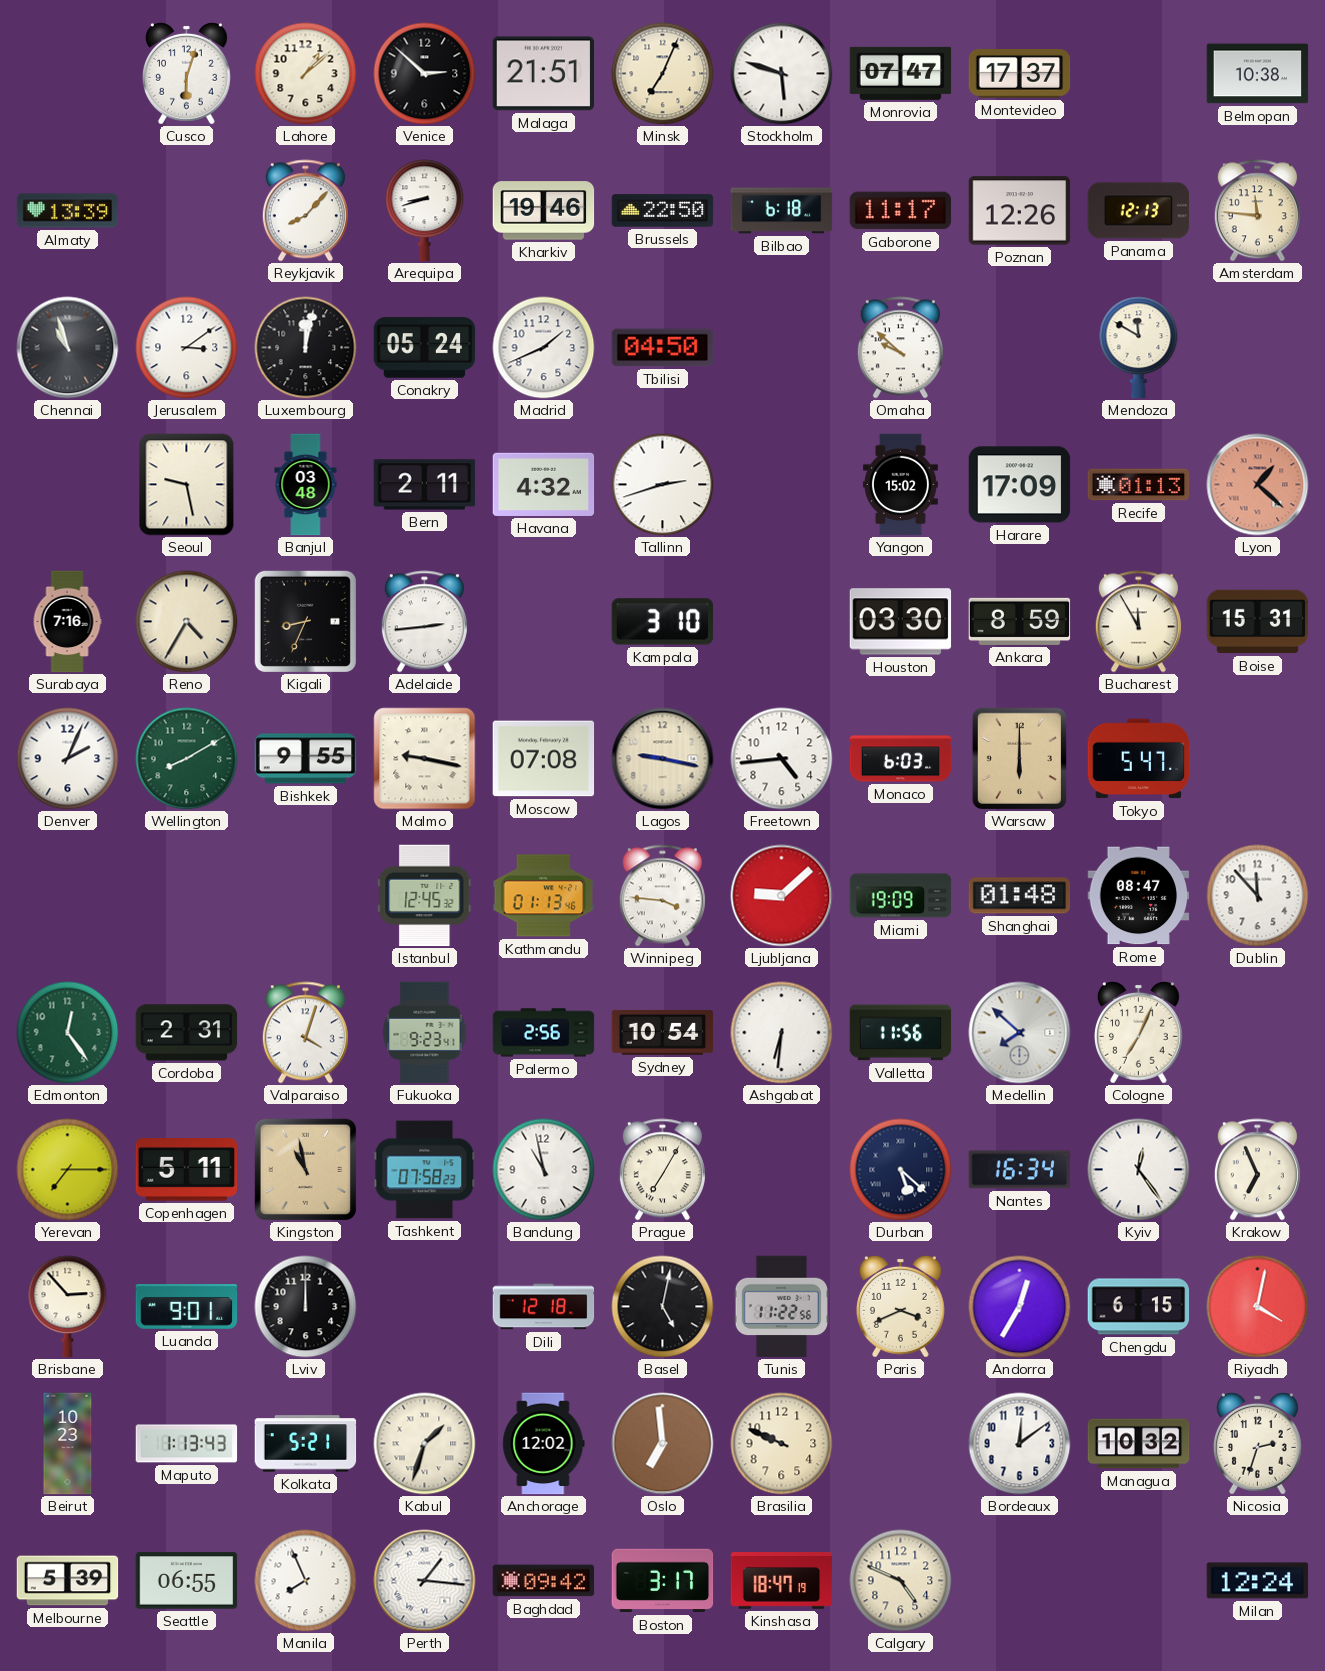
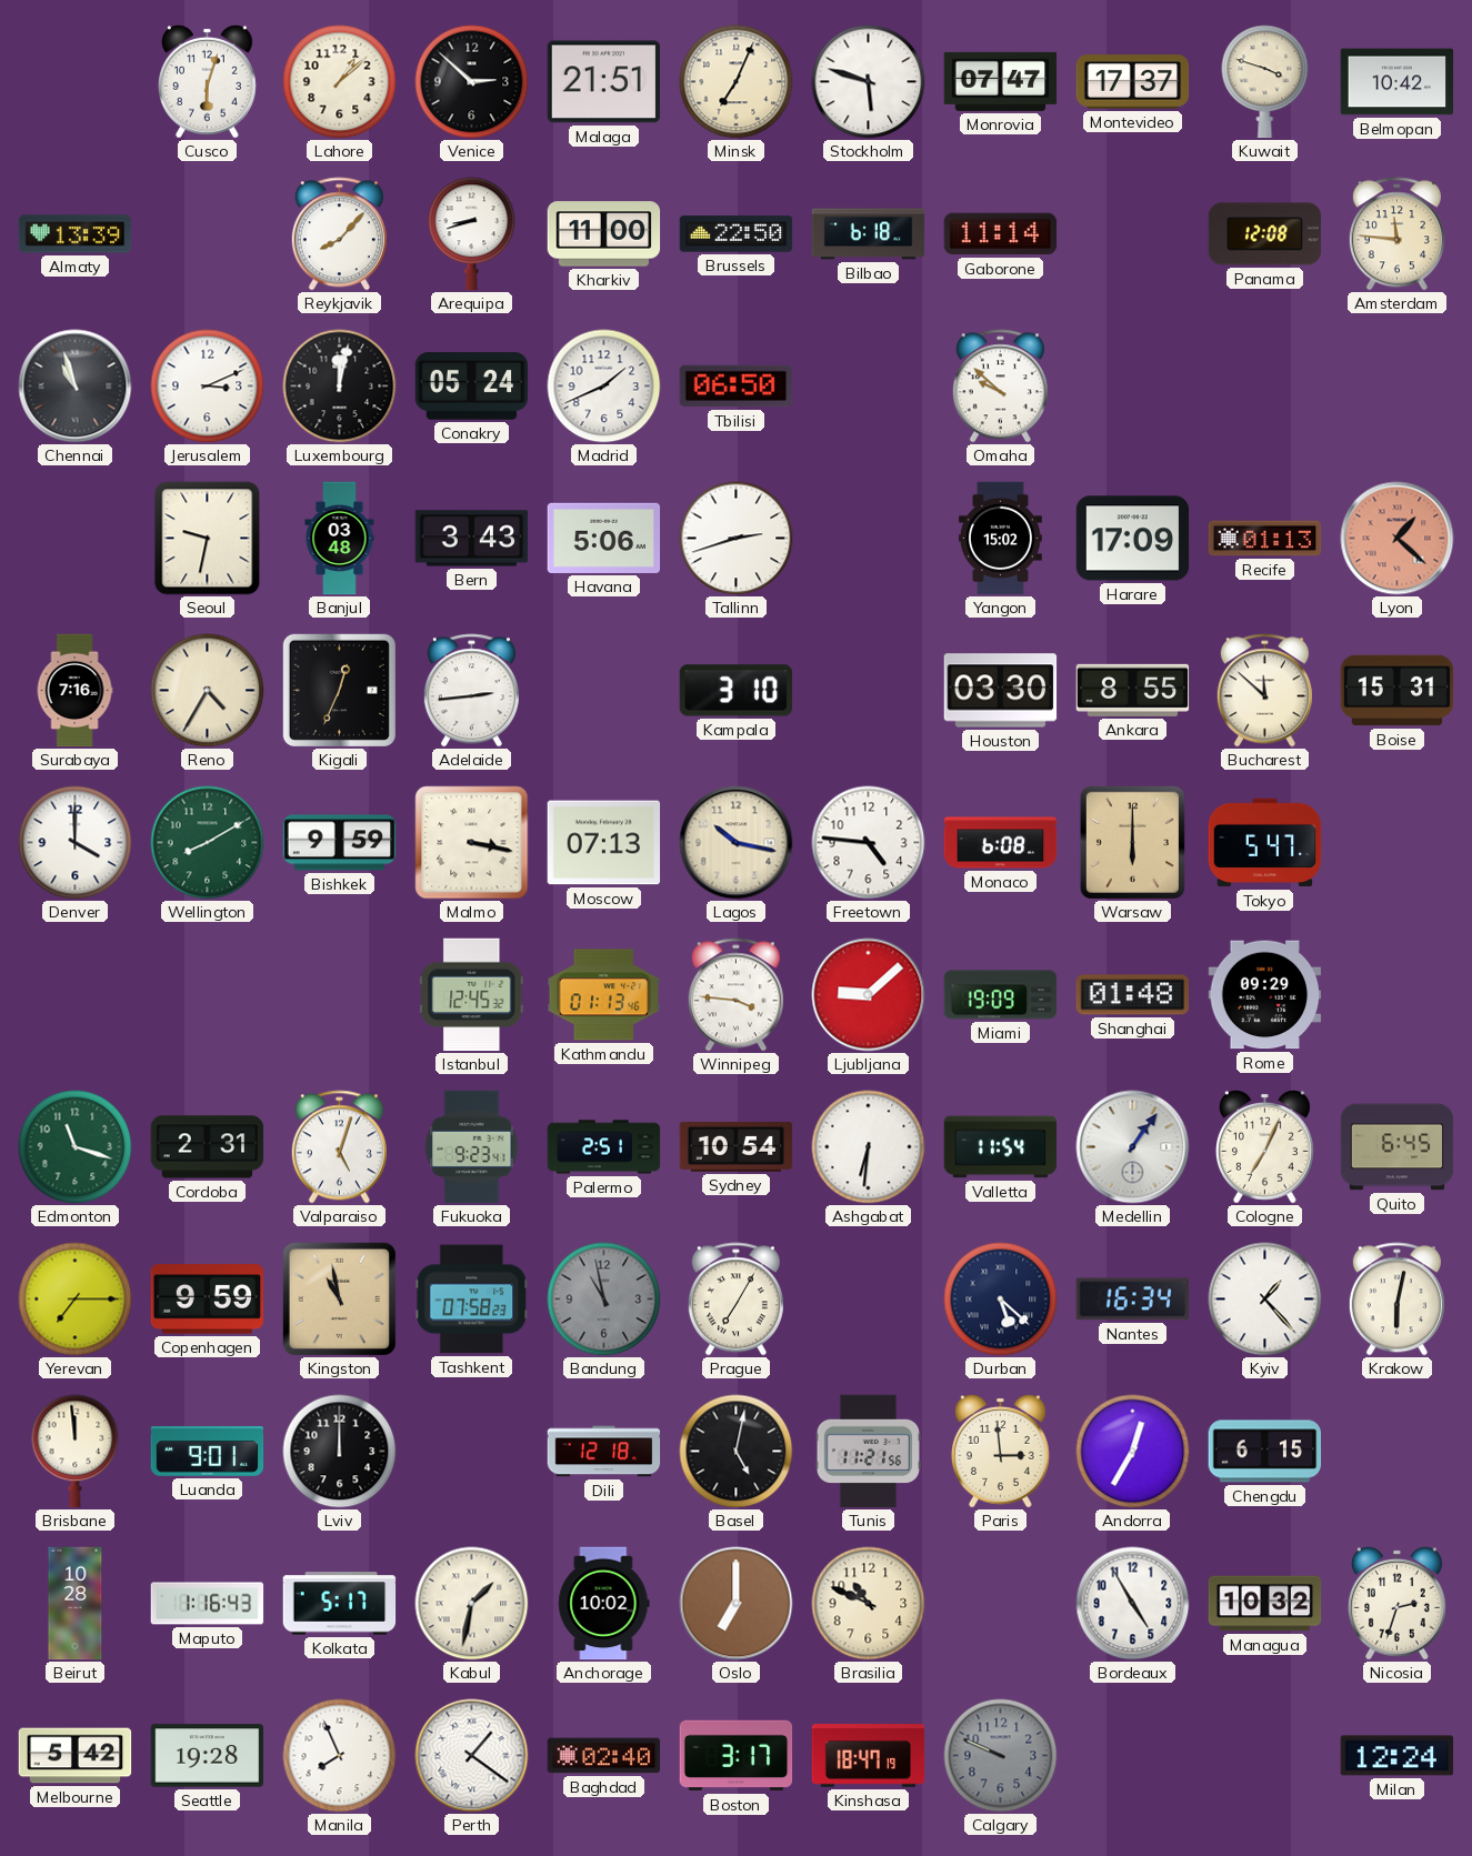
Kuwait: none -> 3:48
Belmopan: 10:38 -> 10:42
Kharkiv: 19:46 -> 11:00
Gaborone: 11:17 -> 11:14
Poznan: 12:26 -> none
Panama: 12:13 -> 12:08
Jerusalem: 3:09 -> 3:11
Tbilisi: 04:50 -> 06:50
Mendoza: 11:50 -> none
Seoul: 9:28 -> 9:32
Bern: 2:11 -> 3:43
Havana: 4:32 -> 5:06
Kigali: 8:34 -> 12:34
Ankara: 8:59 -> 8:55
Bucharest: 11:55 -> 11:52
Denver: 2:04 -> 4:00
Bishkek: 9:55 -> 9:59
Malmo: 9:17 -> 3:17
Moscow: 07:08 -> 07:13
Lagos: 9:17 -> 10:17
Freetown: 4:44 -> 4:46
Monaco: 6:03 -> 6:08
Rome: 08:47 -> 09:29
Dublin: 11:53 -> none
Edmonton: 12:24 -> 11:18
Valparaiso: 4:03 -> 5:03
Palermo: 2:56 -> 2:51
Valletta: 11:56 -> 11:54
Medellin: 7:52 -> 1:06
Quito: none -> 6:45
Copenhagen: 5:11 -> 9:59
Bandung dial: white -> grey
Kyiv: 12:24 -> 1:23
Krakow: 6:56 -> 6:02
Brisbane: 2:53 -> 11:59
Tunis: 11:22 -> 11:21
Paris: 3:41 -> 2:59
Riyadh: 4:02 -> none
Beirut: 10:23 -> 10:28
Maputo: 1:13 -> 1:16
Kolkata: 5:21 -> 5:17
Kabul: 1:33 -> 1:32
Anchorage: 12:02 -> 10:02
Oslo: 6:59 -> 7:00
Brasilia: 9:49 -> 10:49
Bordeaux: 12:09 -> 4:55
Melbourne: 5:39 -> 5:42
Seattle: 06:55 -> 19:28
Perth: 1:16 -> 1:21
Baghdad: 09:42 -> 02:40
Calgary: 4:49 -> 9:49
Calgary dial: cream -> grey
